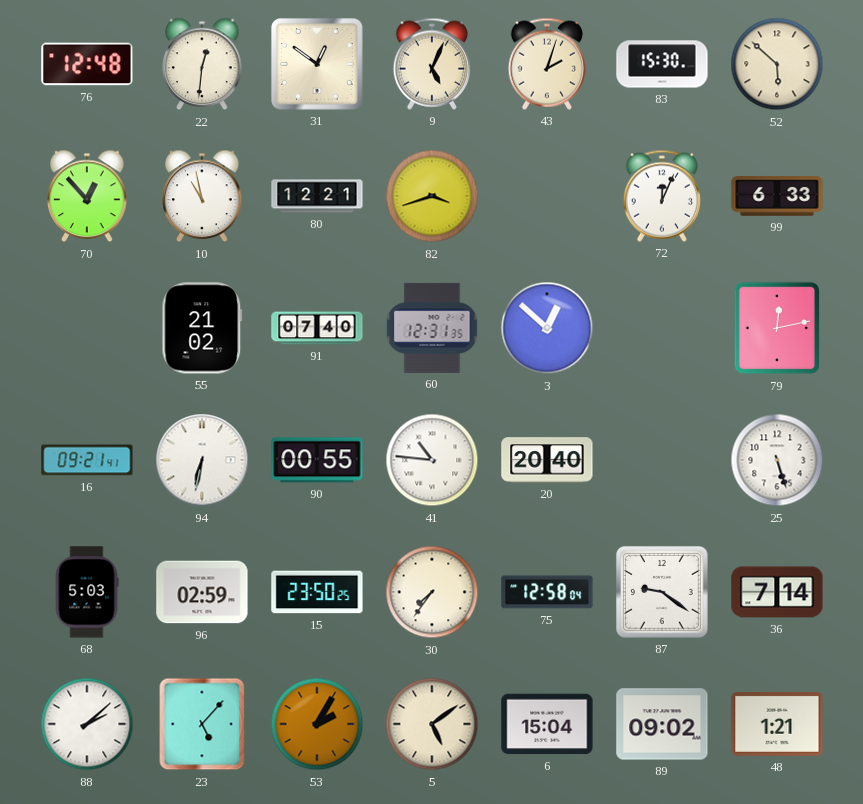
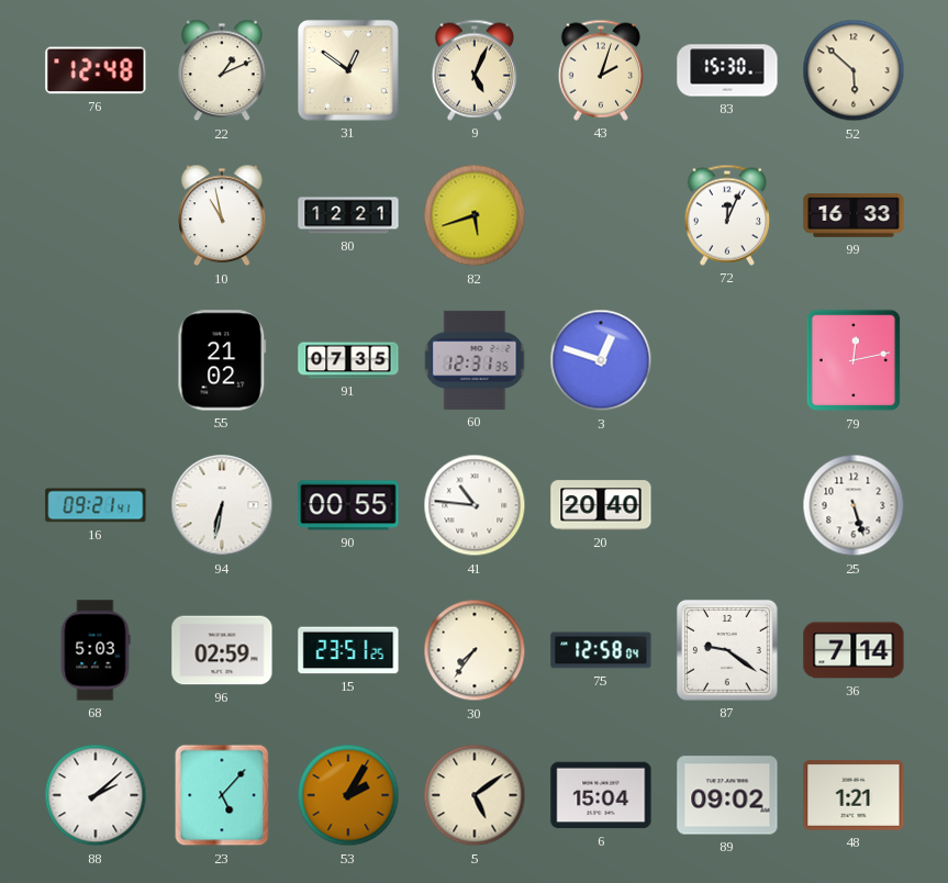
22: 12:31 -> 1:11
70: 12:53 -> none
82: 3:42 -> 5:42
99: 6:33 -> 16:33
91: 07:40 -> 07:35
3: 12:52 -> 12:48
15: 23:50 -> 23:51
